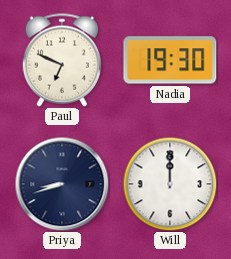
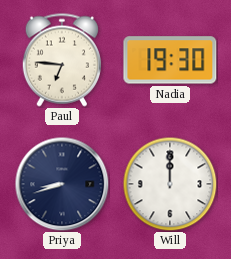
Paul: 6:49 -> 6:46
